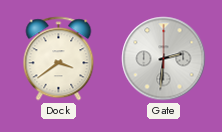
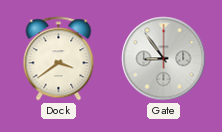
Gate: 2:31 -> 8:54
